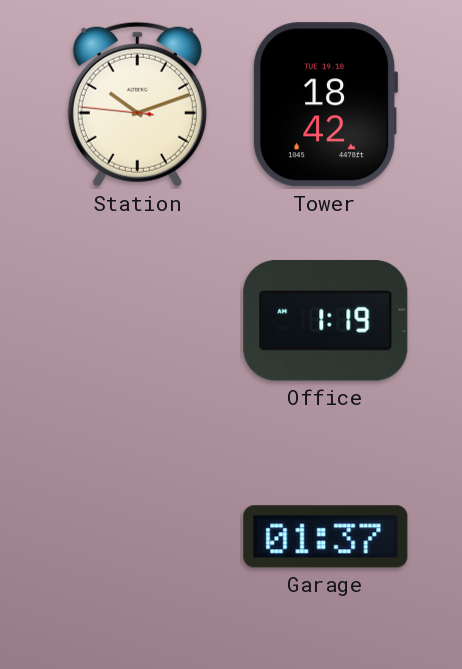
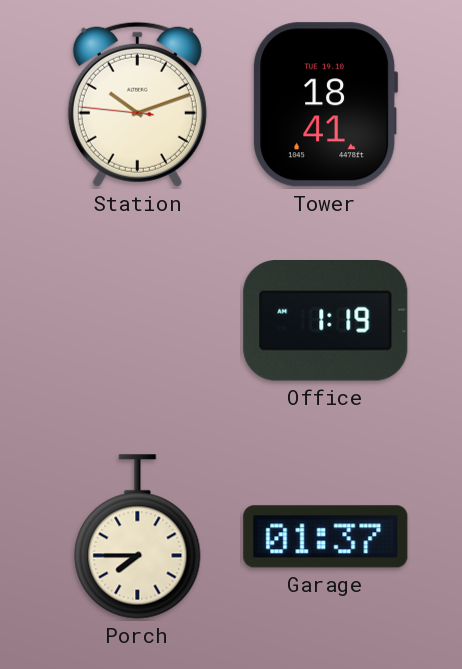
Tower: 18:42 -> 18:41
Porch: none -> 7:45
